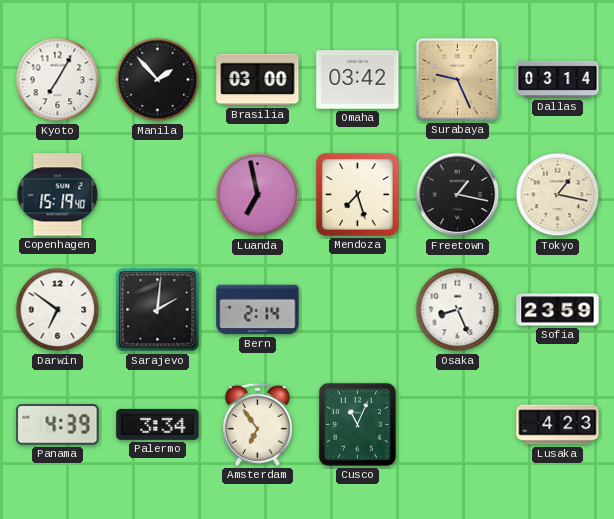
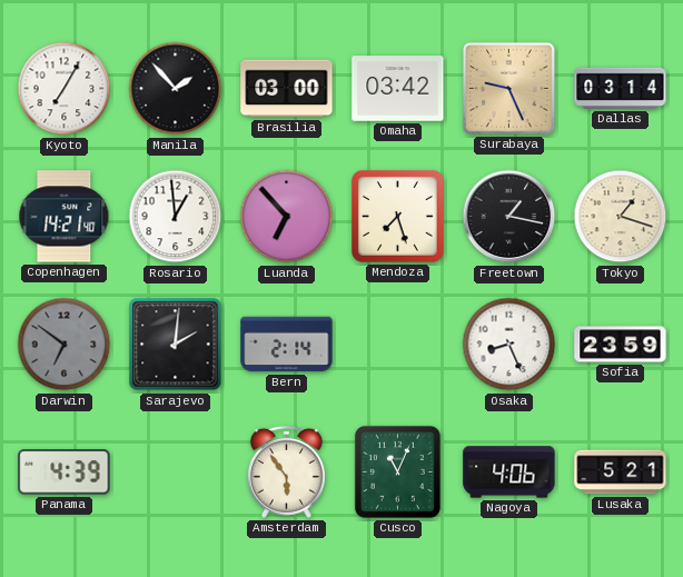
Copenhagen: 15:19 -> 14:21
Rosario: none -> 12:59
Luanda: 6:58 -> 6:53
Tokyo: 1:17 -> 1:18
Darwin dial: white -> grey
Palermo: 3:34 -> none
Amsterdam: 6:54 -> 5:54
Nagoya: none -> 4:06
Lusaka: 4:23 -> 5:21
